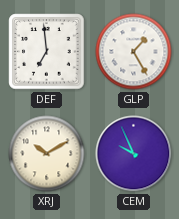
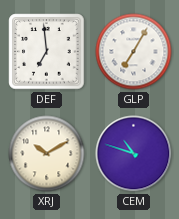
GLP: 1:25 -> 7:05
CEM: 9:56 -> 10:48
